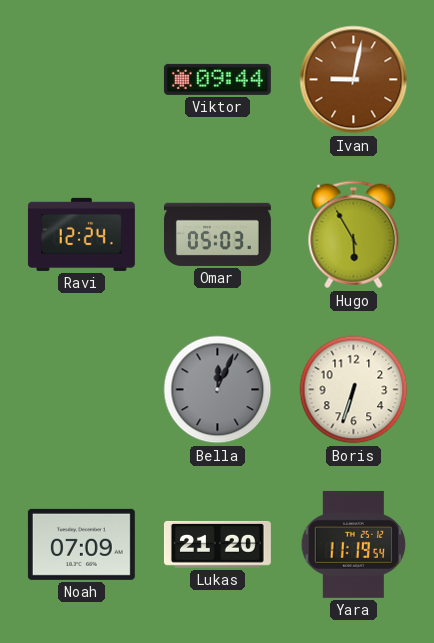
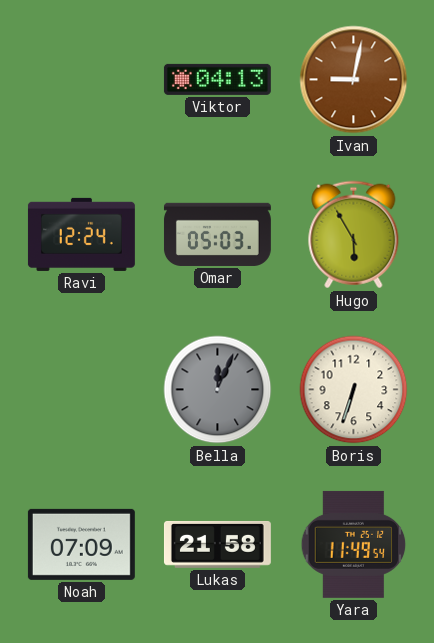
Viktor: 09:44 -> 04:13
Lukas: 21:20 -> 21:58
Yara: 11:19 -> 11:49
